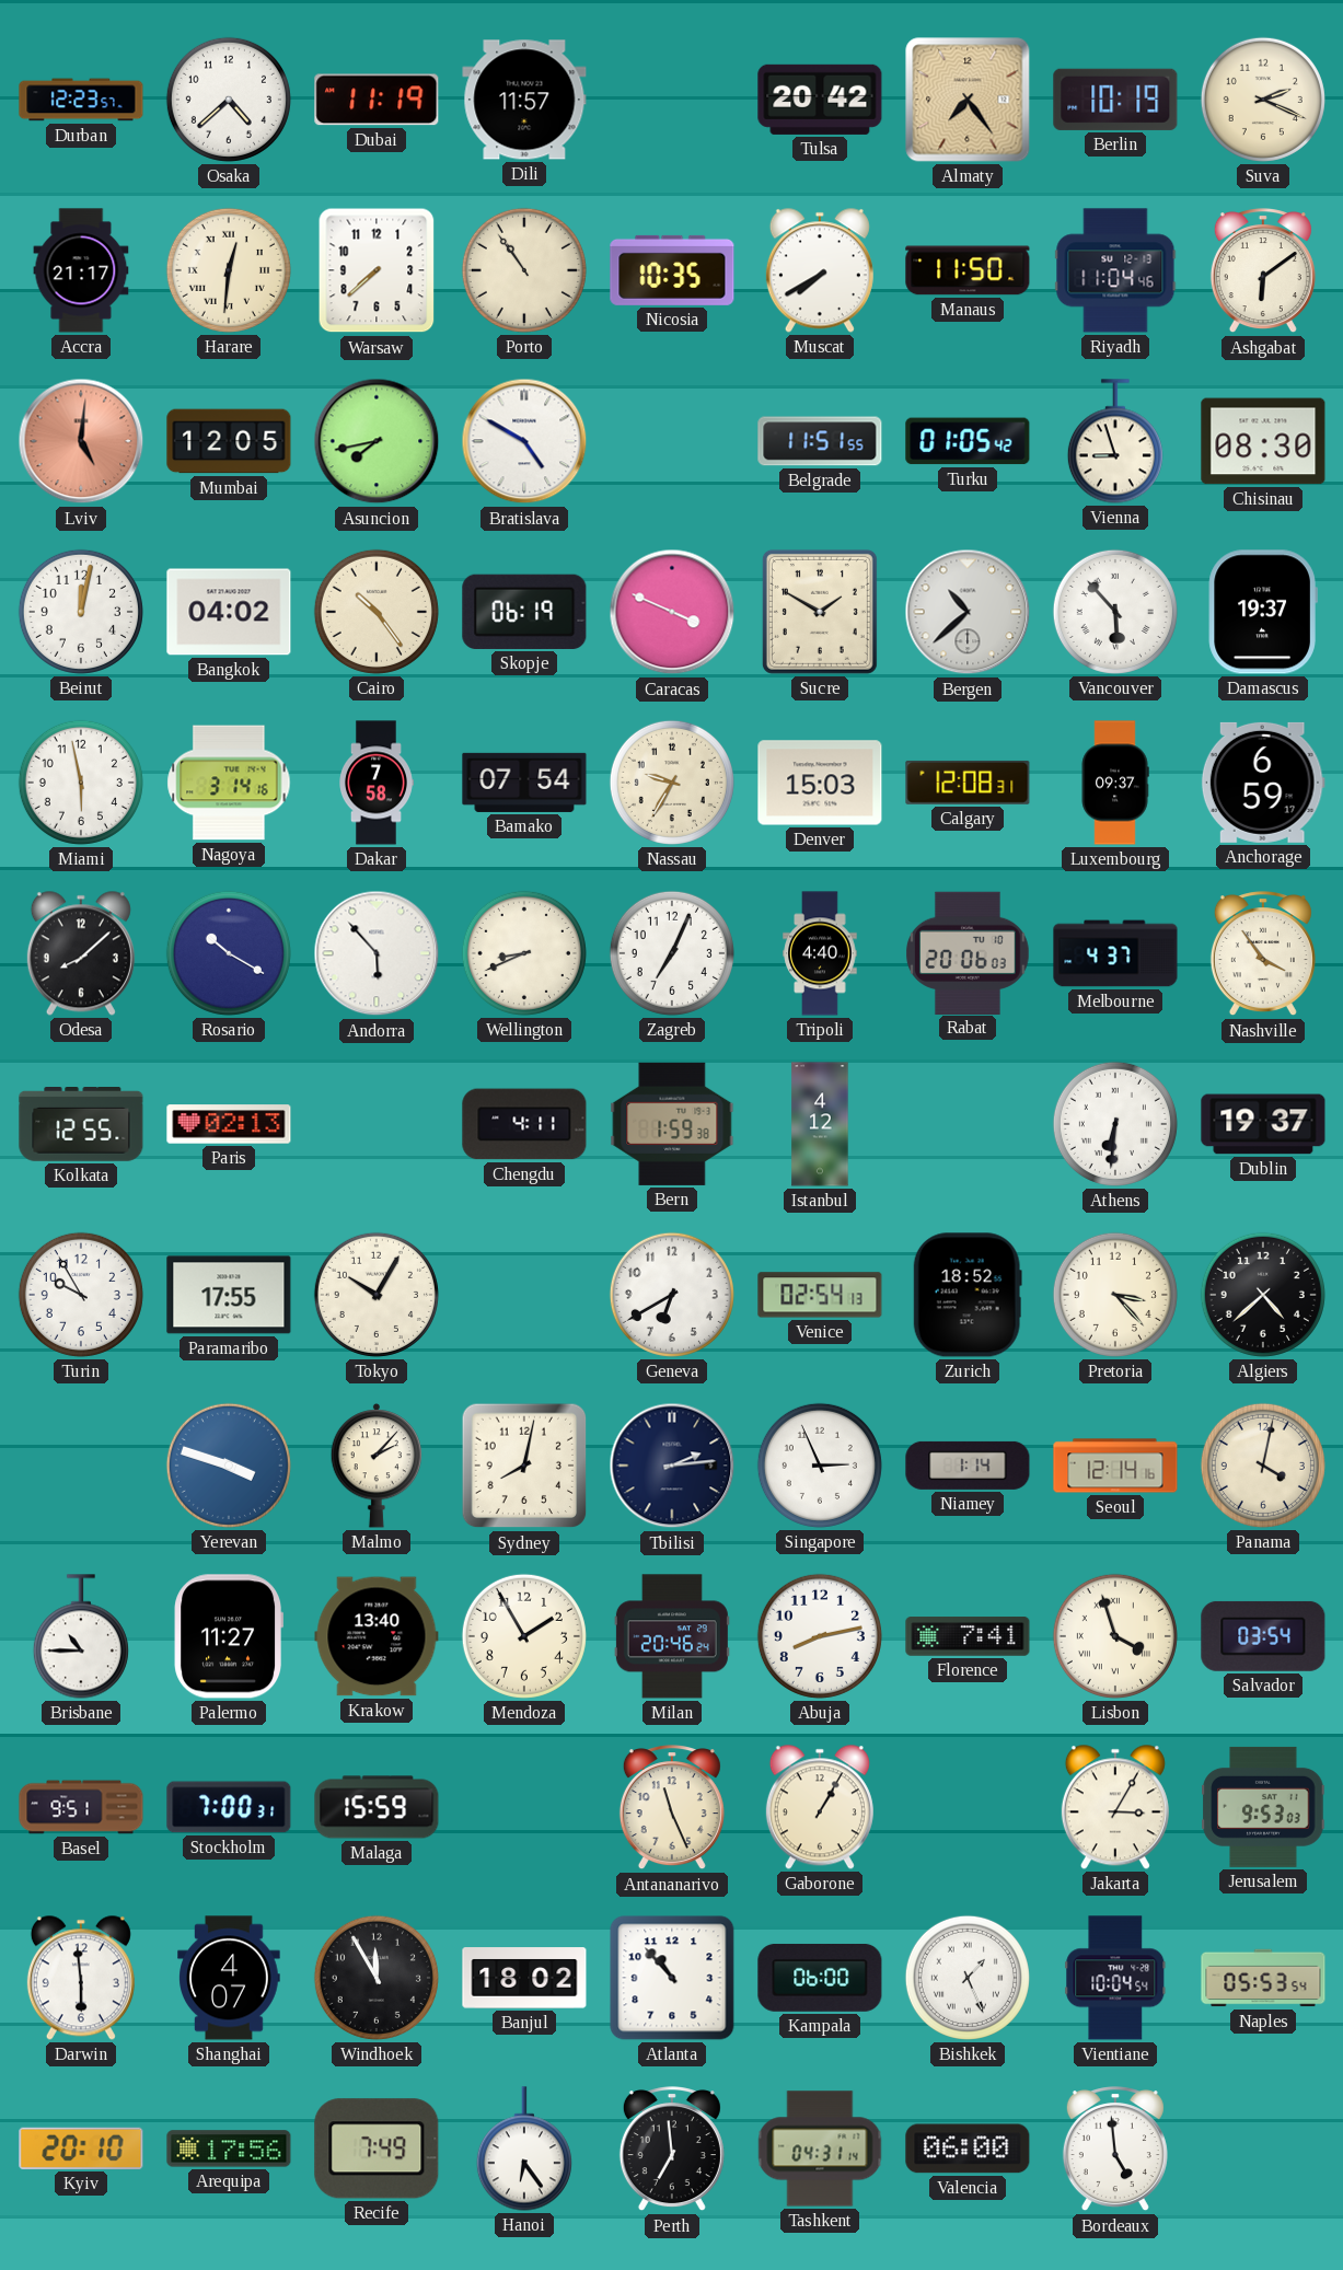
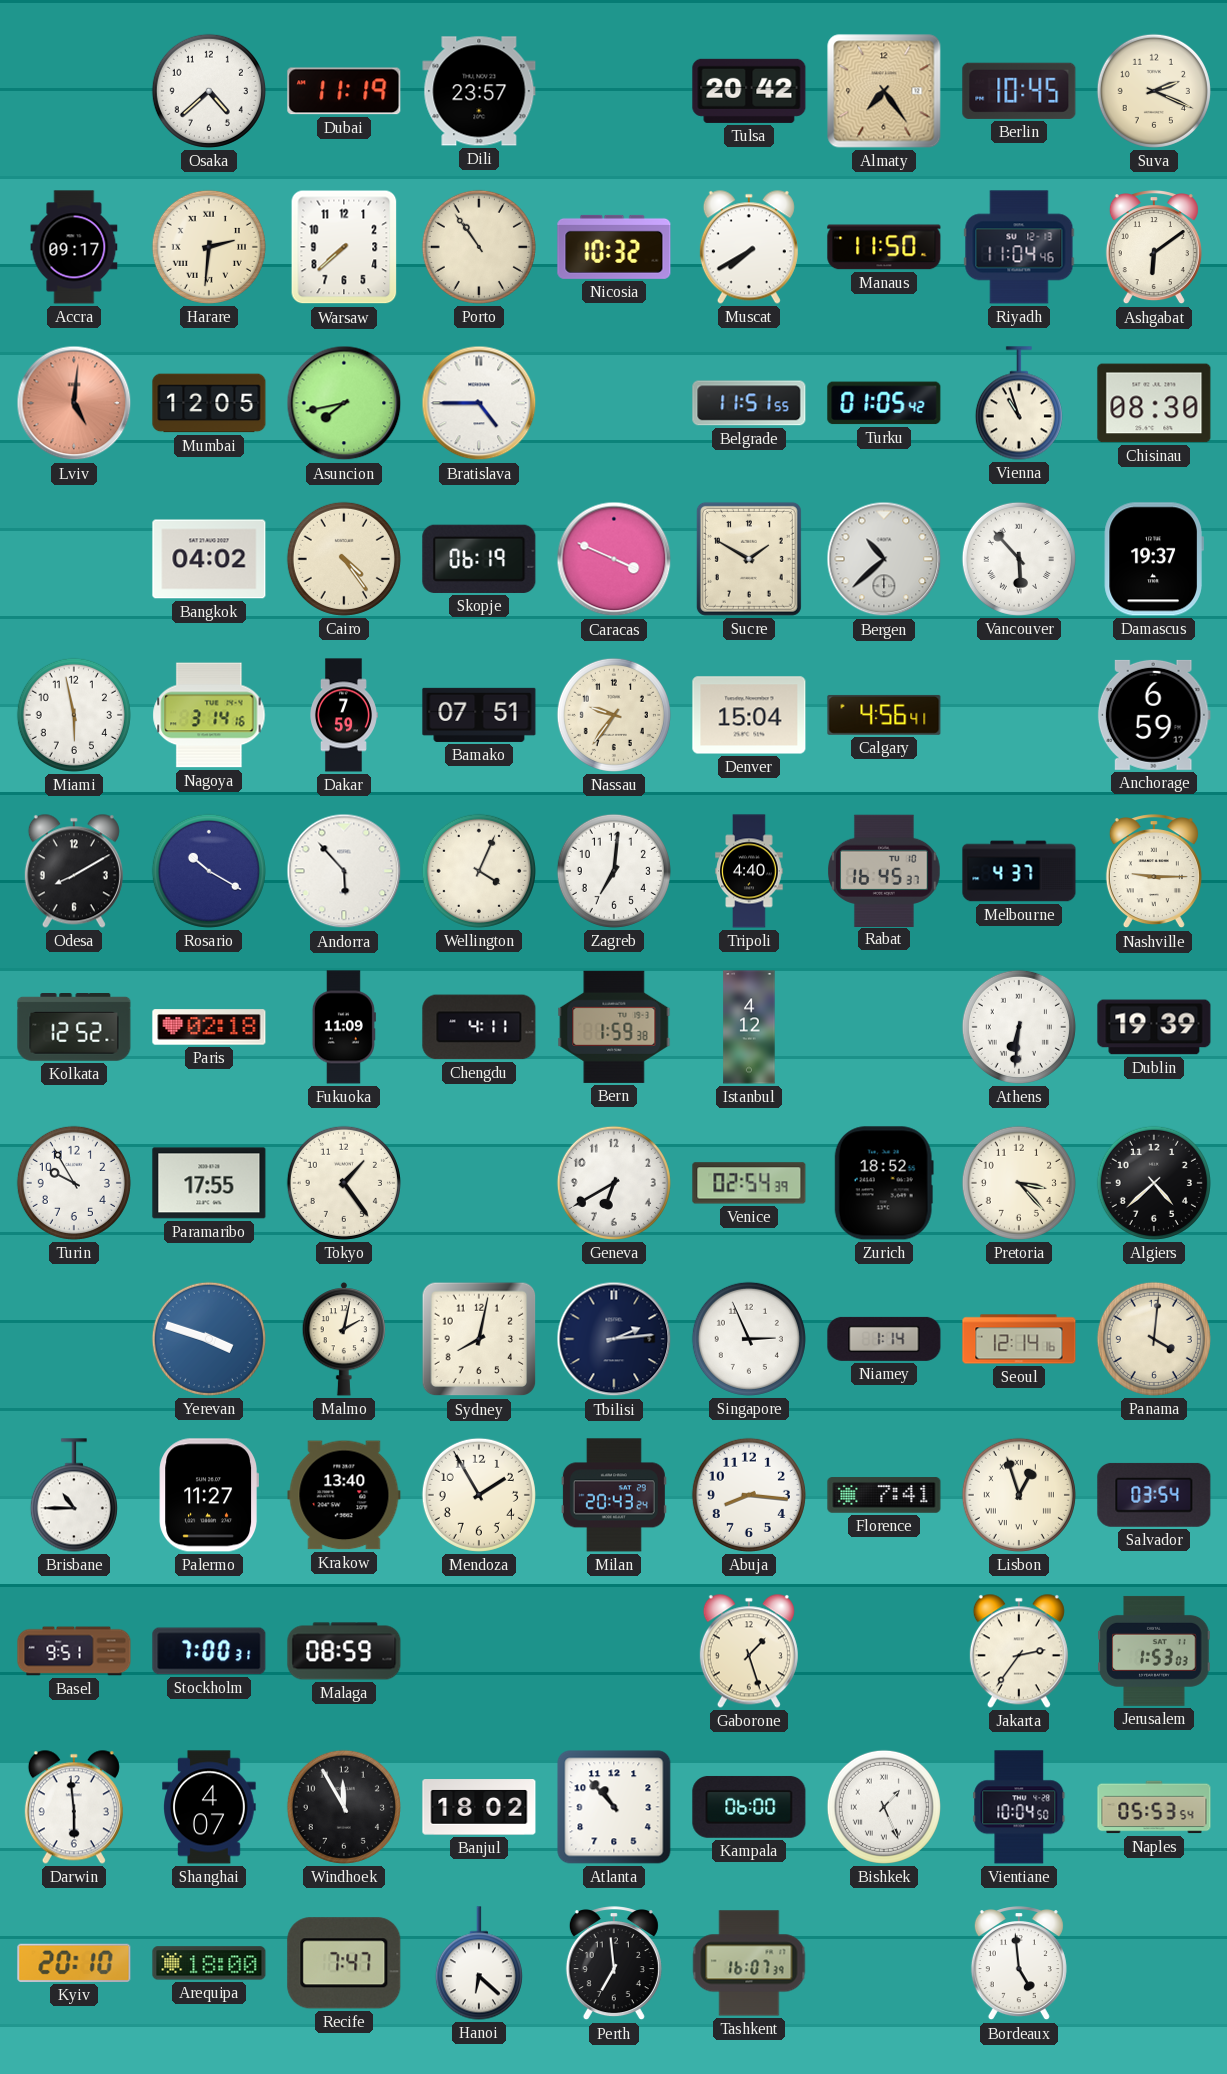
Durban: 12:23 -> none
Dili: 11:57 -> 23:57
Berlin: 10:19 -> 10:45
Accra: 21:17 -> 09:17
Harare: 12:31 -> 2:31
Nicosia: 10:35 -> 10:32
Bratislava: 4:50 -> 4:45
Vienna: 8:57 -> 10:57
Beirut: 12:02 -> none
Cairo: 10:24 -> 4:24
Dakar: 7:58 -> 7:59
Bamako: 07:54 -> 07:51
Nassau: 9:35 -> 9:36
Denver: 15:03 -> 15:04
Calgary: 12:08 -> 4:56
Luxembourg: 09:37 -> none
Odesa: 8:08 -> 8:10
Wellington: 8:41 -> 4:04
Zagreb: 7:04 -> 7:01
Rabat: 20:06 -> 16:45
Nashville: 3:54 -> 9:15
Kolkata: 12:55 -> 12:52
Paris: 02:13 -> 02:18
Fukuoka: none -> 11:09
Dublin: 19:37 -> 19:39
Tokyo: 10:05 -> 1:24
Venice: 02:54:13 -> 02:54:39
Malmo: 2:07 -> 2:02
Panama: 4:02 -> 4:01
Milan: 20:46 -> 20:43
Abuja: 8:13 -> 8:16
Lisbon: 3:57 -> 12:57
Malaga: 15:59 -> 08:59
Antananarivo: 11:26 -> none
Gaborone: 1:05 -> 1:27
Jakarta: 3:05 -> 2:36
Jerusalem: 9:53 -> 1:53
Vientiane: 10:04:54 -> 10:04:50
Arequipa: 17:56 -> 18:00
Recife: 7:49 -> 7:47
Hanoi: 6:24 -> 6:22
Tashkent: 04:31 -> 16:07
Valencia: 06:00 -> none
